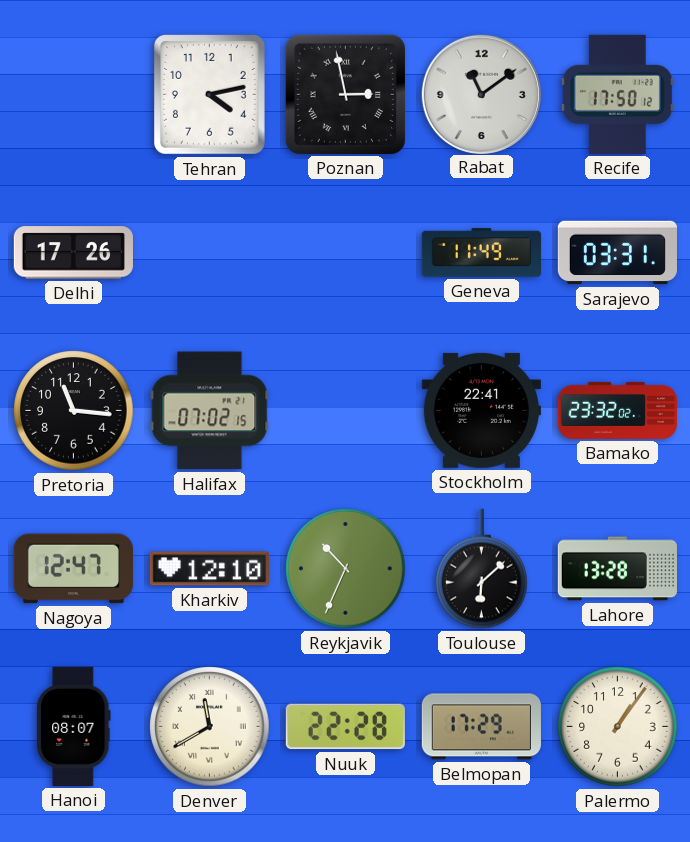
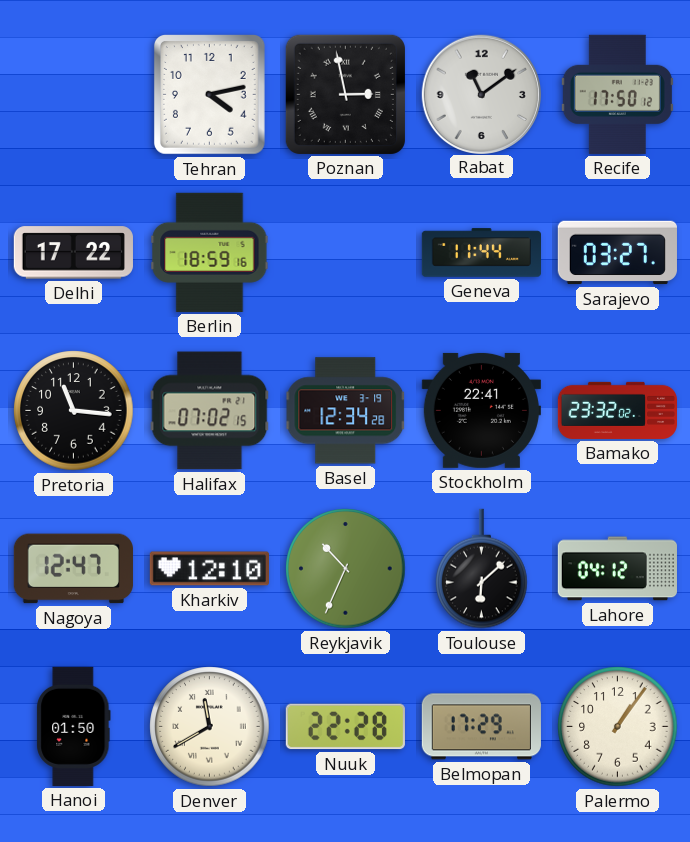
Delhi: 17:26 -> 17:22
Berlin: none -> 18:59
Geneva: 11:49 -> 11:44
Sarajevo: 03:31 -> 03:27
Basel: none -> 12:34
Lahore: 13:28 -> 04:12
Hanoi: 08:07 -> 01:50
